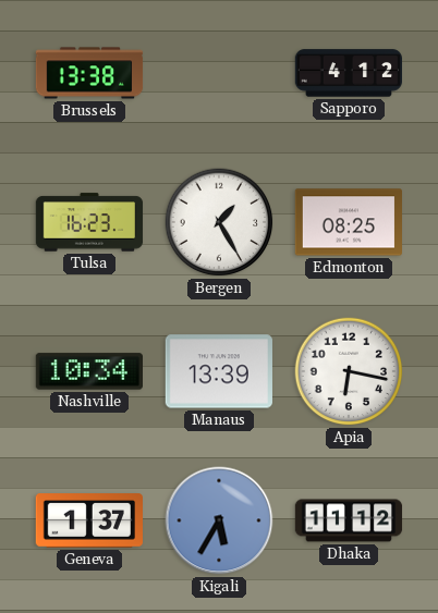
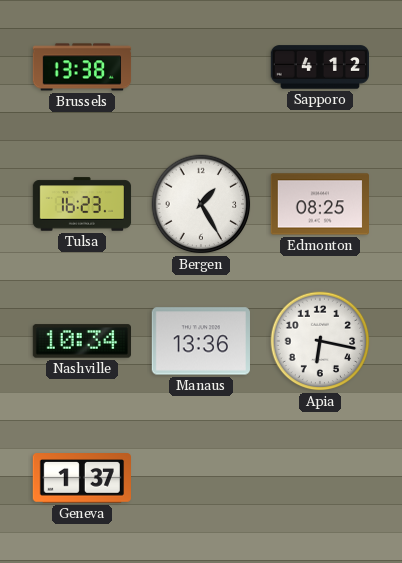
Manaus: 13:39 -> 13:36
Kigali: 5:35 -> none
Dhaka: 11:12 -> none
